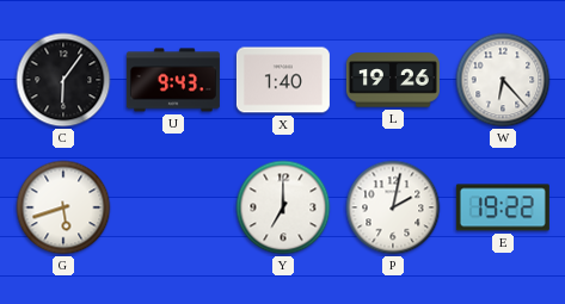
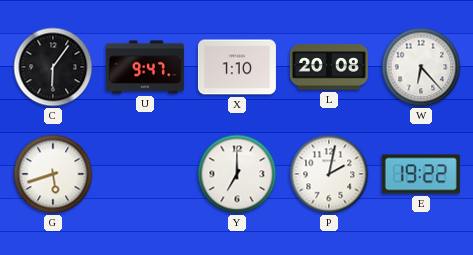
U: 9:43 -> 9:47
X: 1:40 -> 1:10
L: 19:26 -> 20:08
